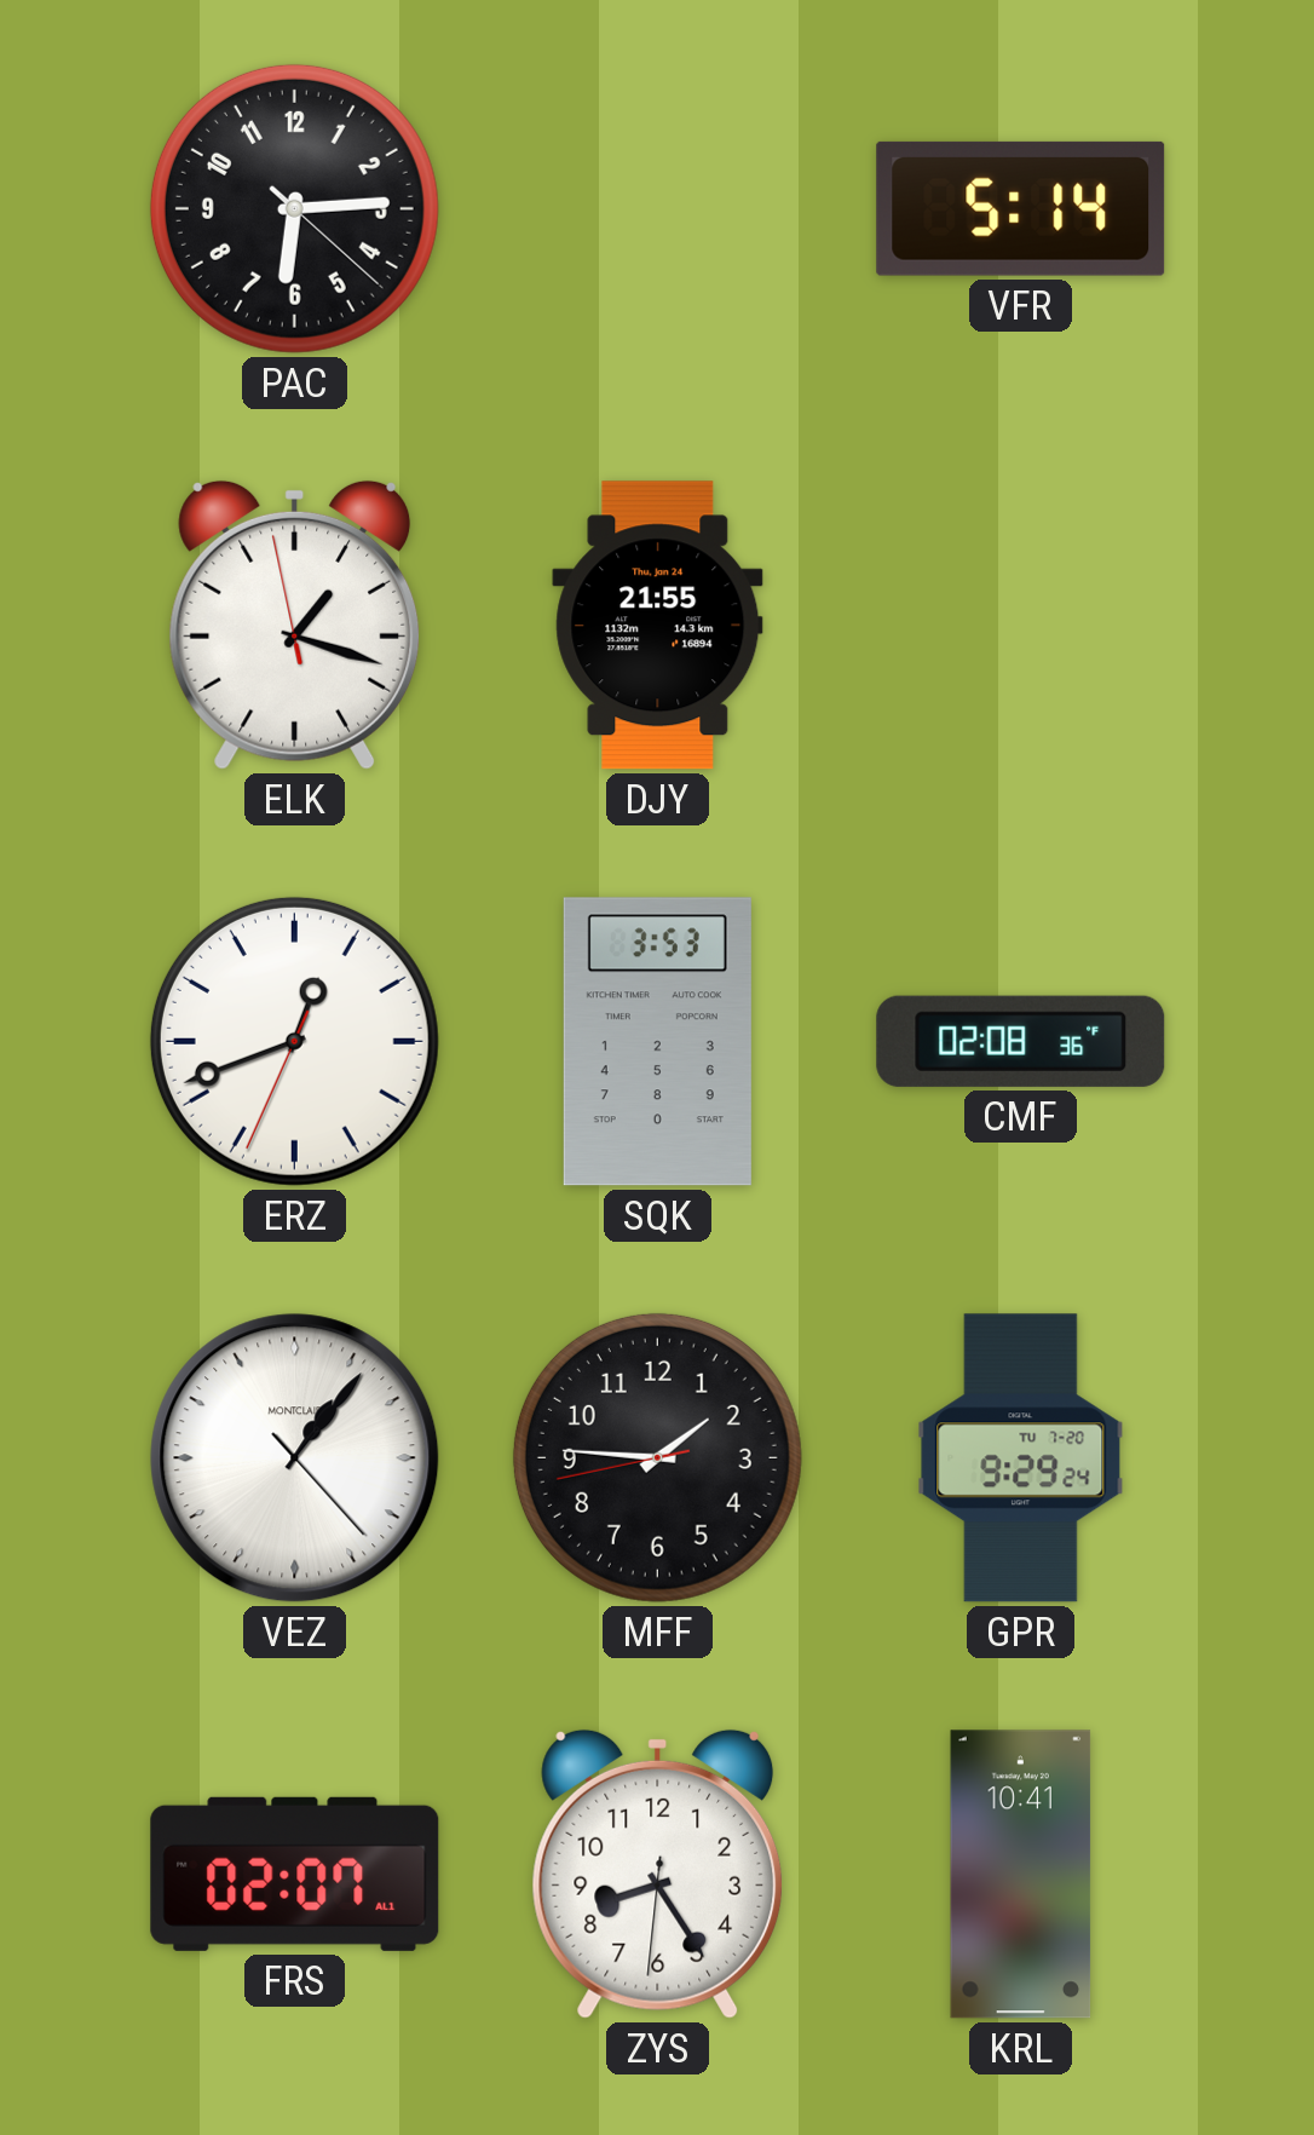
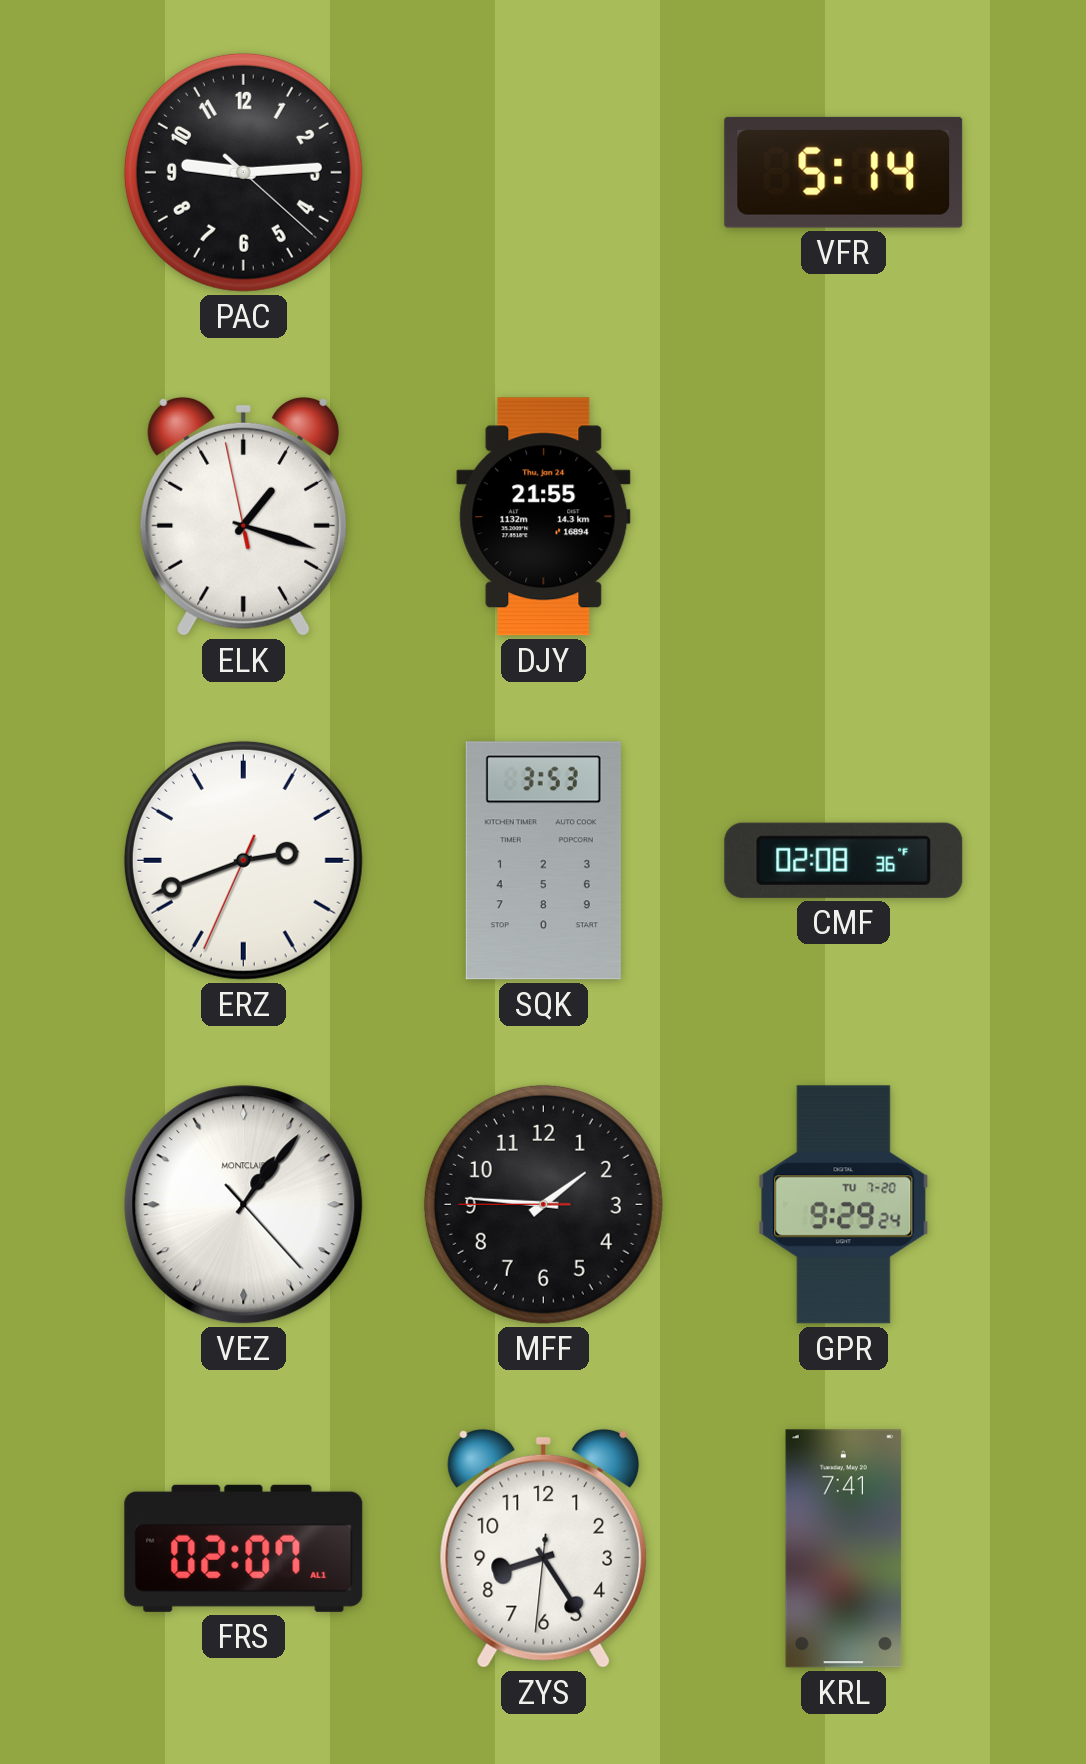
PAC: 6:14 -> 9:14
ERZ: 12:41 -> 2:41
MFF: 1:45:43 -> 1:45:45
KRL: 10:41 -> 7:41
